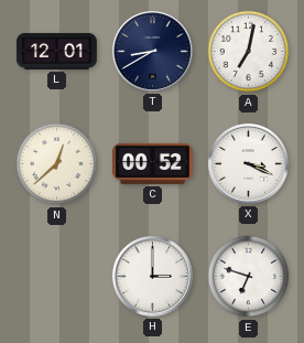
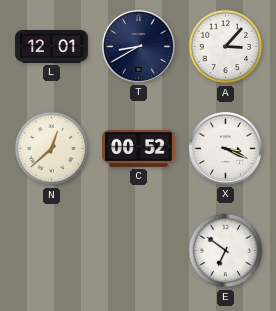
A: 7:02 -> 3:07
H: 3:00 -> none
E: 6:48 -> 6:51
